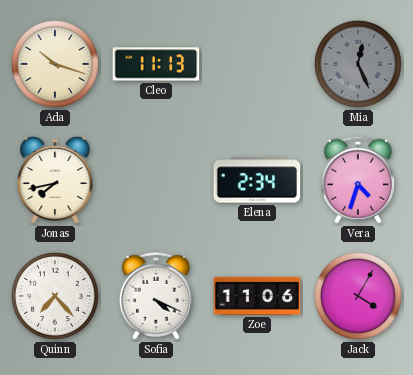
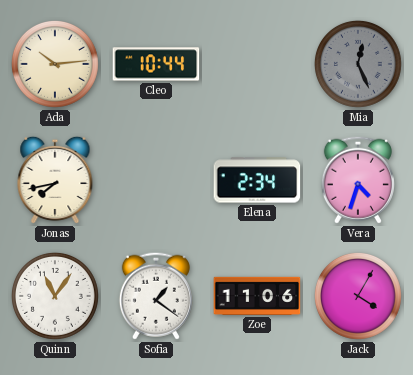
Ada: 10:18 -> 10:14
Cleo: 11:13 -> 10:44
Quinn: 7:23 -> 11:06
Sofia: 4:19 -> 1:21
